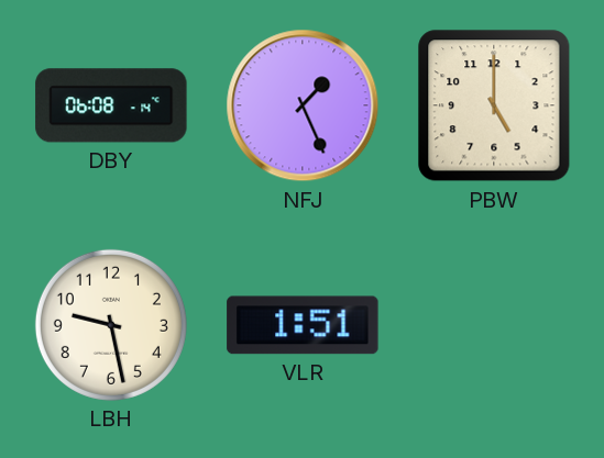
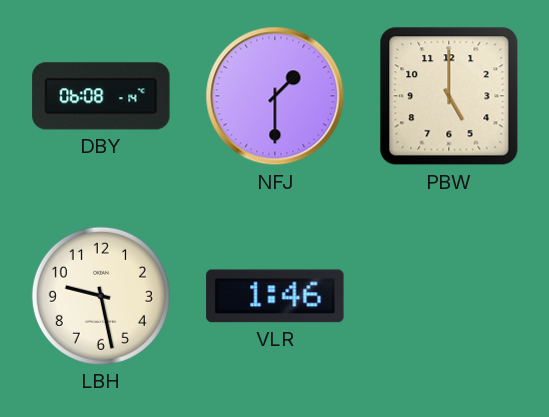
NFJ: 1:26 -> 1:30
VLR: 1:51 -> 1:46
